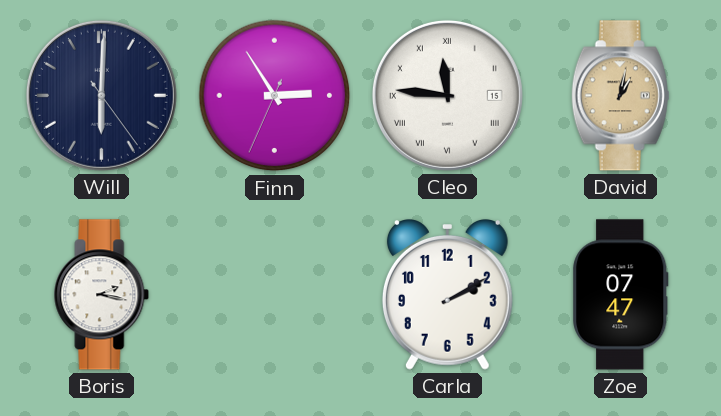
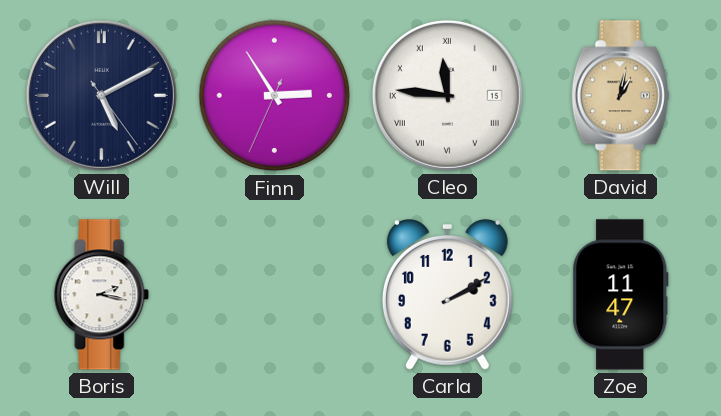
Will: 6:00 -> 5:10
Zoe: 07:47 -> 11:47
